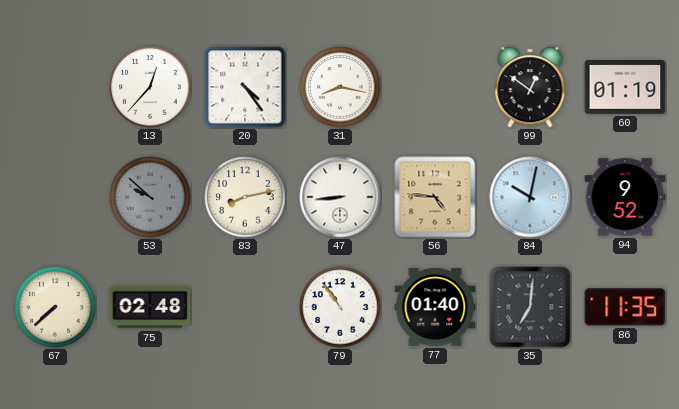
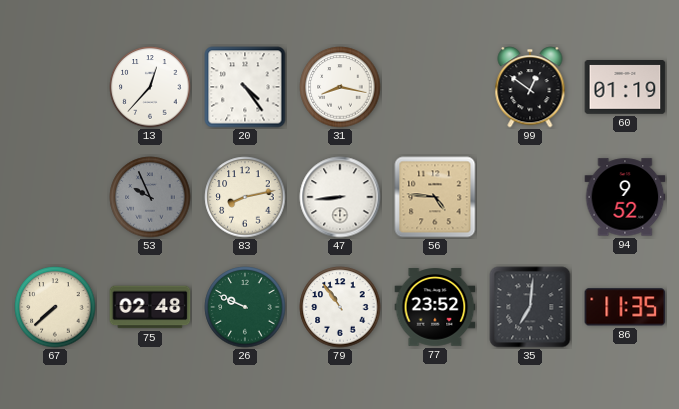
53: 9:52 -> 9:56
84: 10:02 -> none
26: none -> 9:49
77: 01:40 -> 23:52
